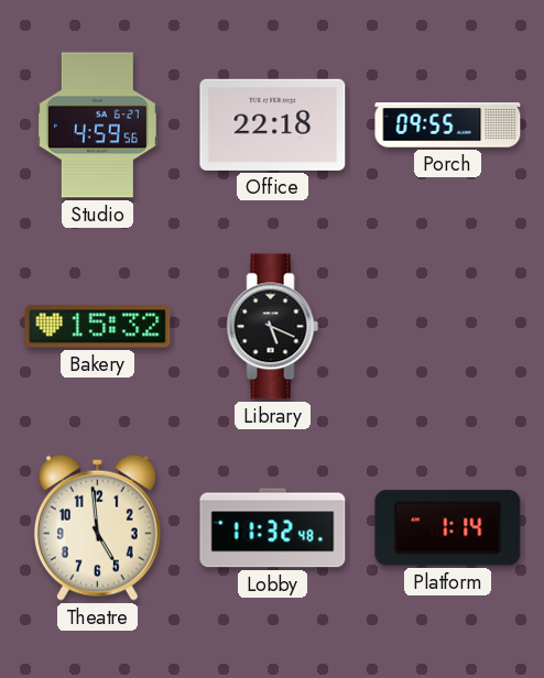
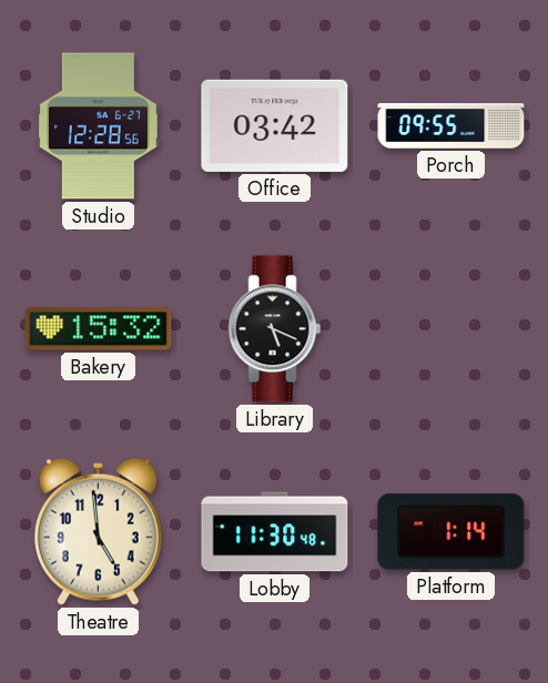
Studio: 4:59 -> 12:28
Office: 22:18 -> 03:42
Lobby: 11:32 -> 11:30
